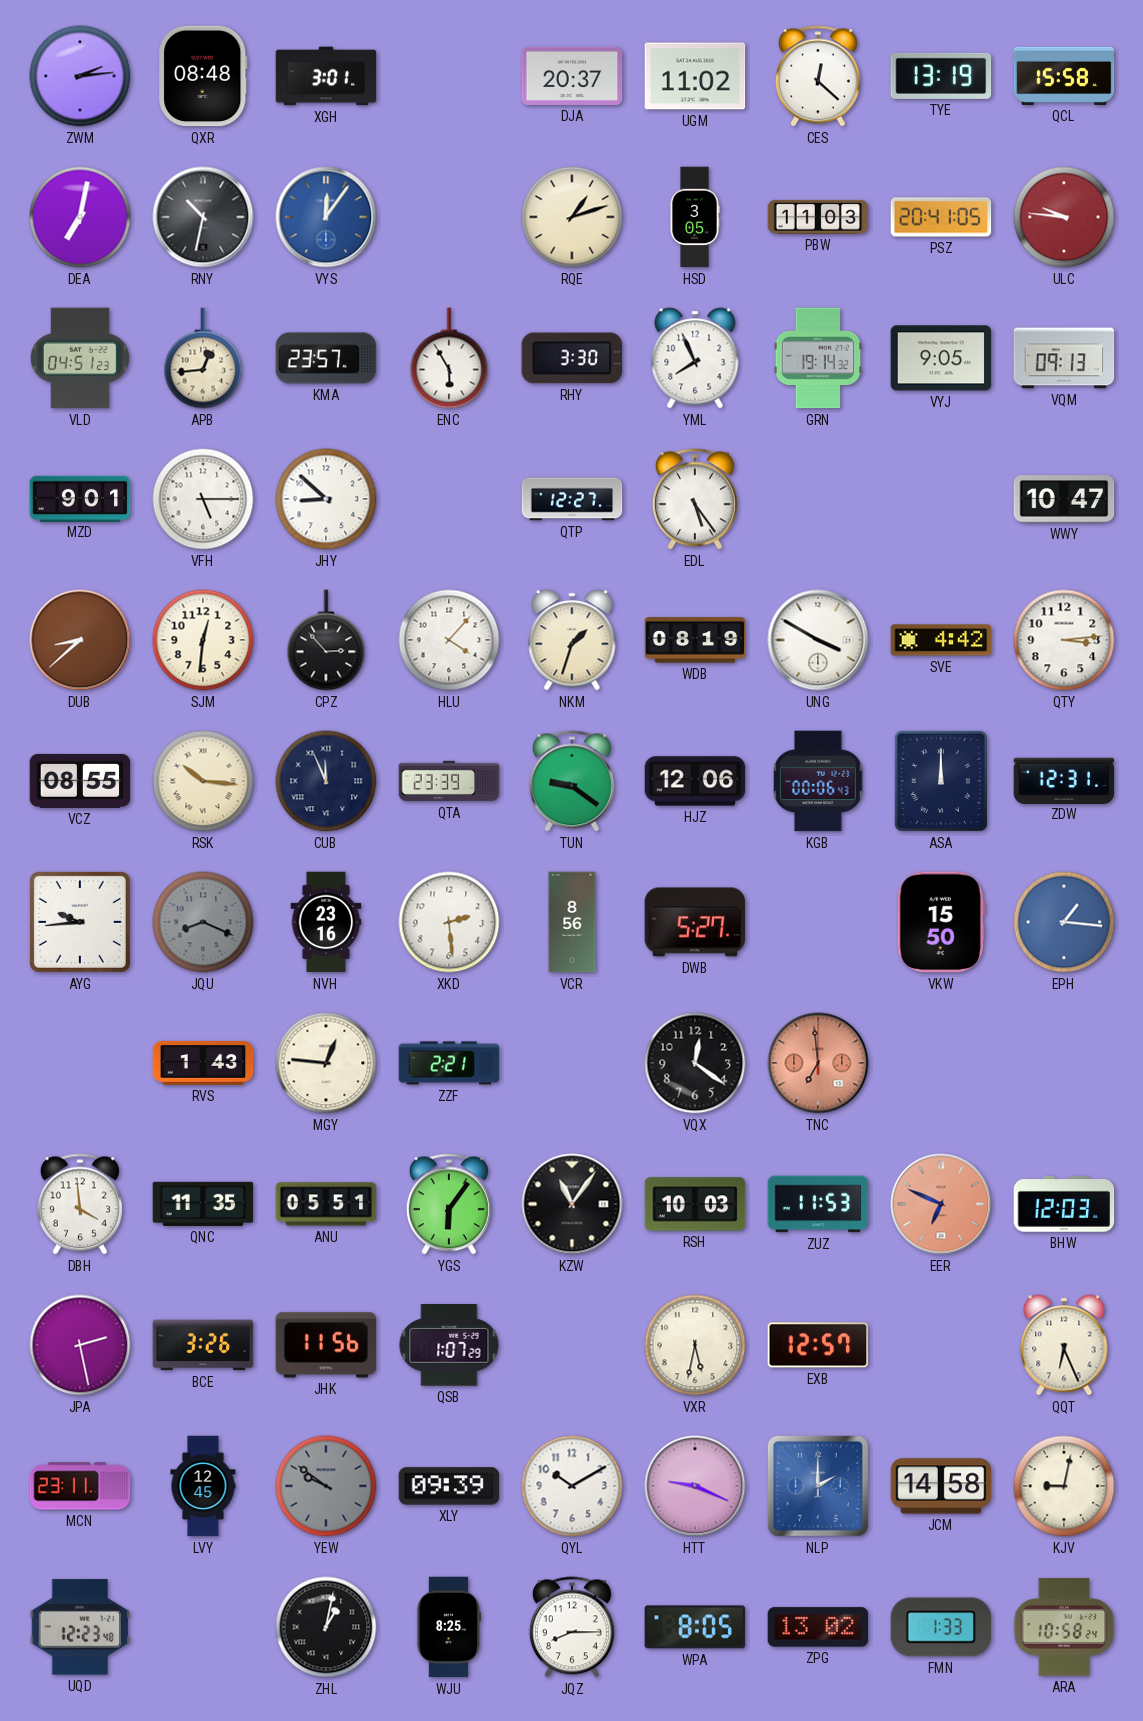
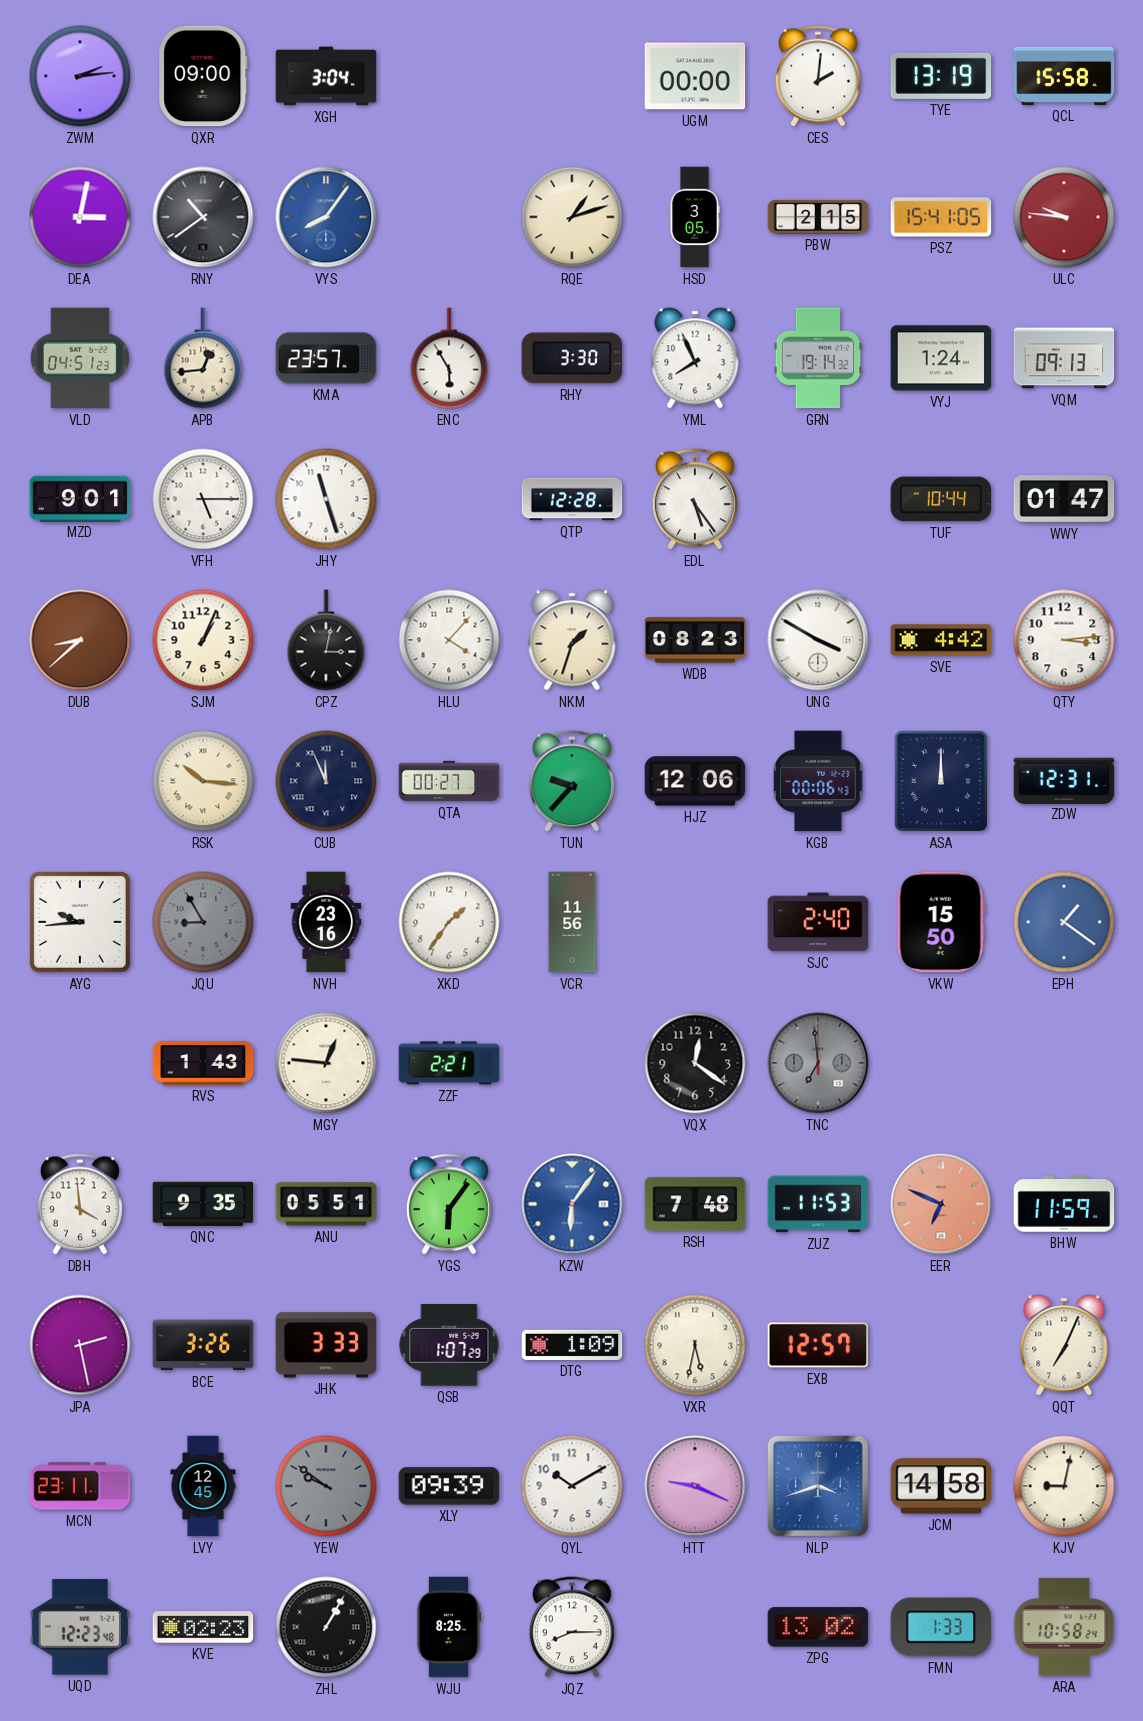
QXR: 08:48 -> 09:00
XGH: 3:01 -> 3:04
DJA: 20:37 -> none
UGM: 11:02 -> 00:00
CES: 12:22 -> 2:01
DEA: 7:02 -> 3:02
RNY: 10:32 -> 10:39
VYS: 12:06 -> 8:06
PBW: 11:03 -> 2:15
PSZ: 20:41 -> 15:41
VYJ: 9:05 -> 1:24
JHY: 8:52 -> 11:27
QTP: 12:27 -> 12:28
TUF: none -> 10:44
WWY: 10:47 -> 01:47
SJM: 12:31 -> 1:04
CPZ: 2:53 -> 3:02
WDB: 08:19 -> 08:23
VCZ: 08:55 -> none
QTA: 23:39 -> 00:27
TUN: 9:21 -> 9:37
JQU: 8:19 -> 8:55
XKD: 2:29 -> 1:36
VCR: 8:56 -> 11:56
DWB: 5:27 -> none
SJC: none -> 2:40
EPH: 1:16 -> 1:21
TNC dial: salmon -> grey
QNC: 11:35 -> 9:35
KZW: 11:06 -> 6:06
KZW dial: black -> blue
RSH: 10:03 -> 7:48
BHW: 12:03 -> 11:59
JHK: 11:56 -> 3:33
DTG: none -> 1:09
QQT: 6:26 -> 7:04
NLP: 2:00 -> 3:42
KVE: none -> 02:23
ZHL: 1:02 -> 1:05
WPA: 8:05 -> none
